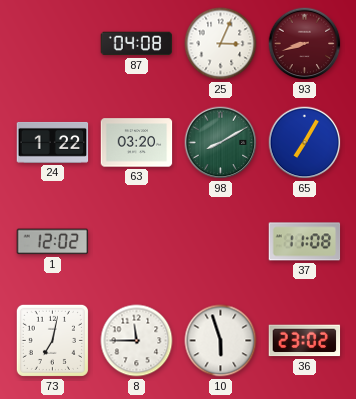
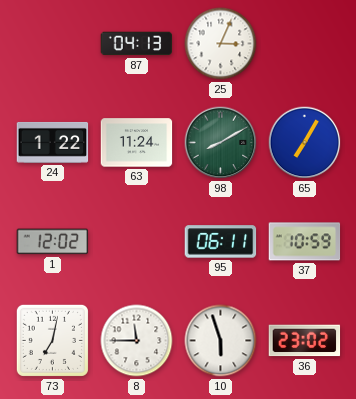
87: 04:08 -> 04:13
93: 8:42 -> none
63: 03:20 -> 11:24
95: none -> 06:11
37: 11:08 -> 10:59
